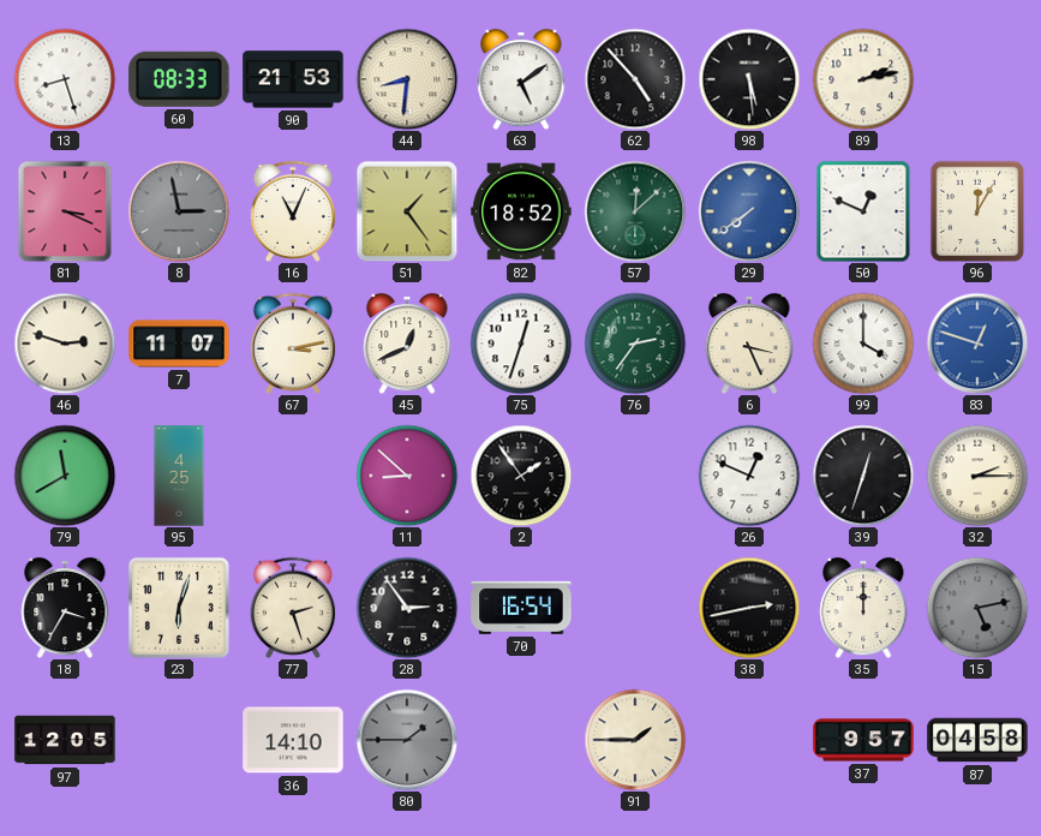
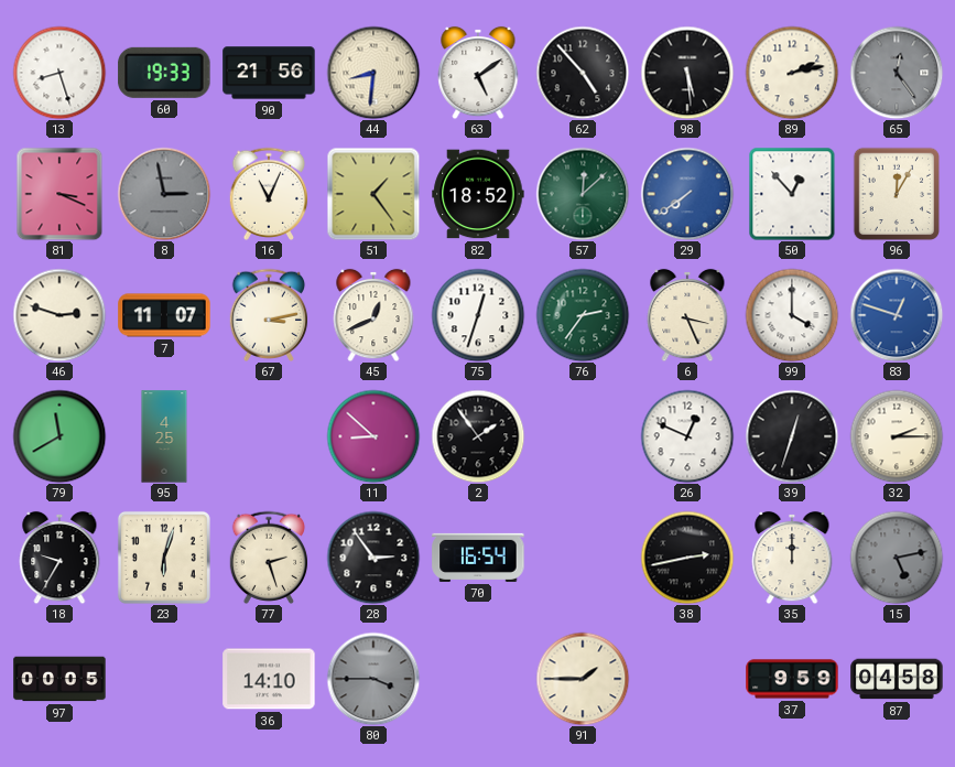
60: 08:33 -> 19:33
90: 21:53 -> 21:56
65: none -> 12:24
50: 12:49 -> 12:53
18: 3:35 -> 9:35
97: 12:05 -> 00:05
80: 1:45 -> 3:45
37: 9:57 -> 9:59
